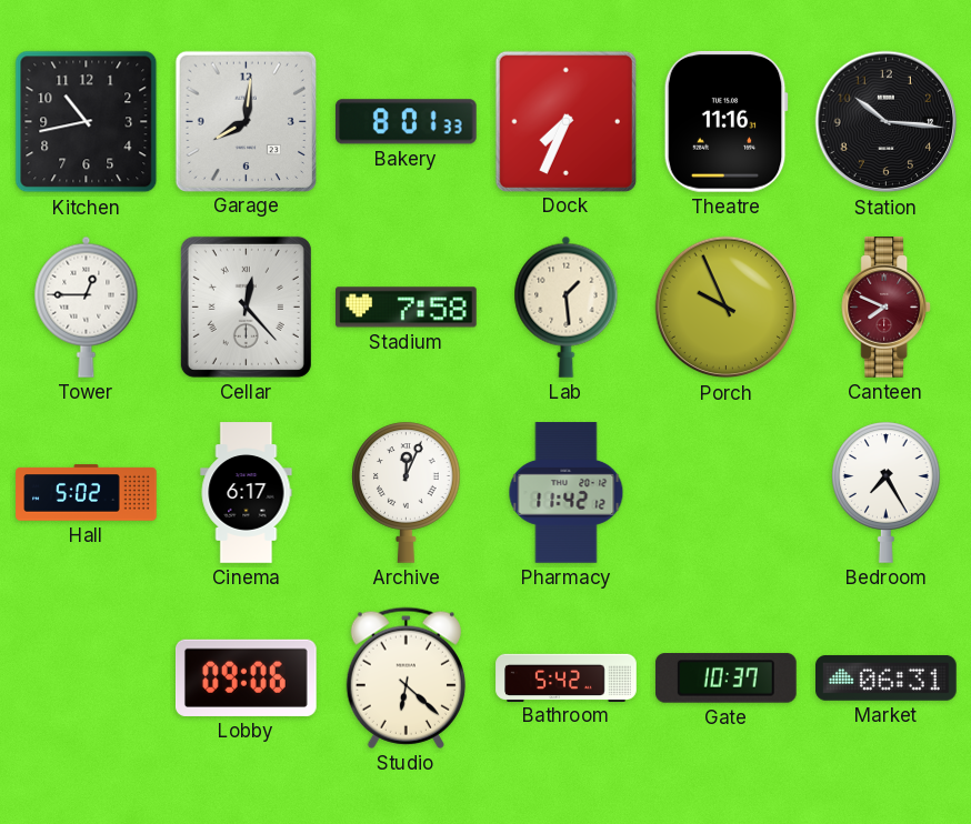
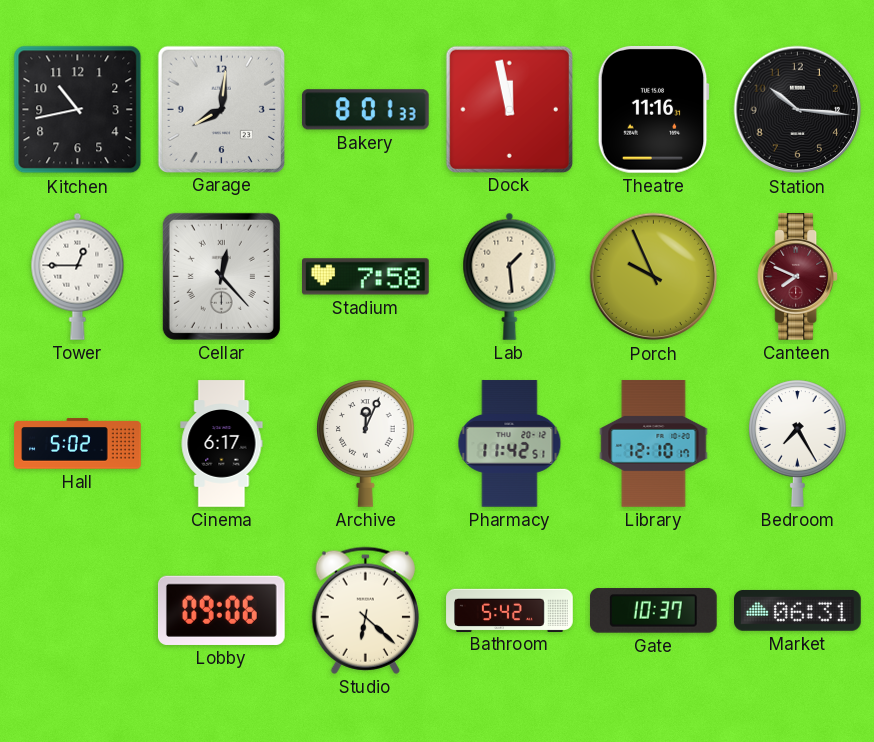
Dock: 7:34 -> 11:58
Pharmacy: 11:42:12 -> 11:42:51
Library: none -> 12:10
